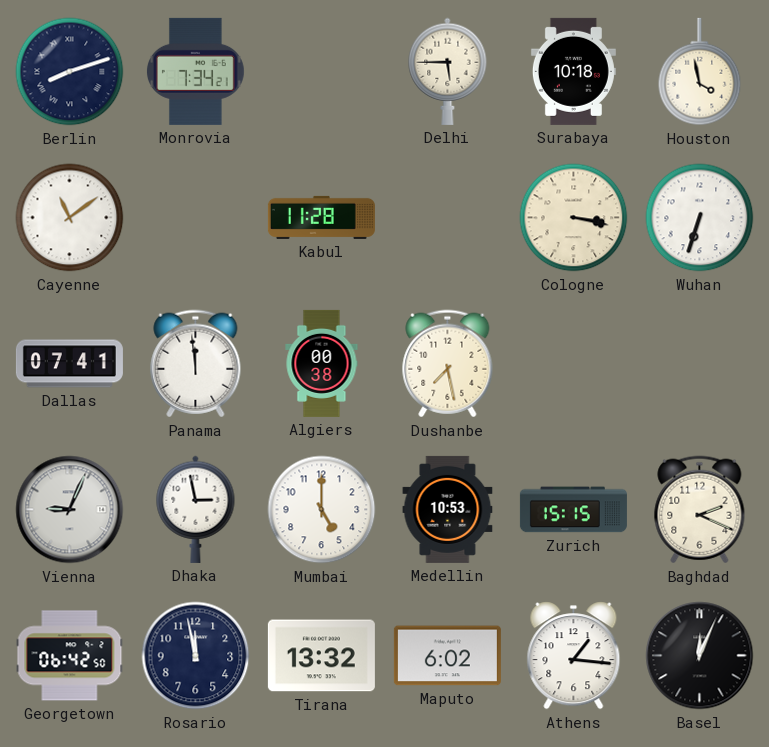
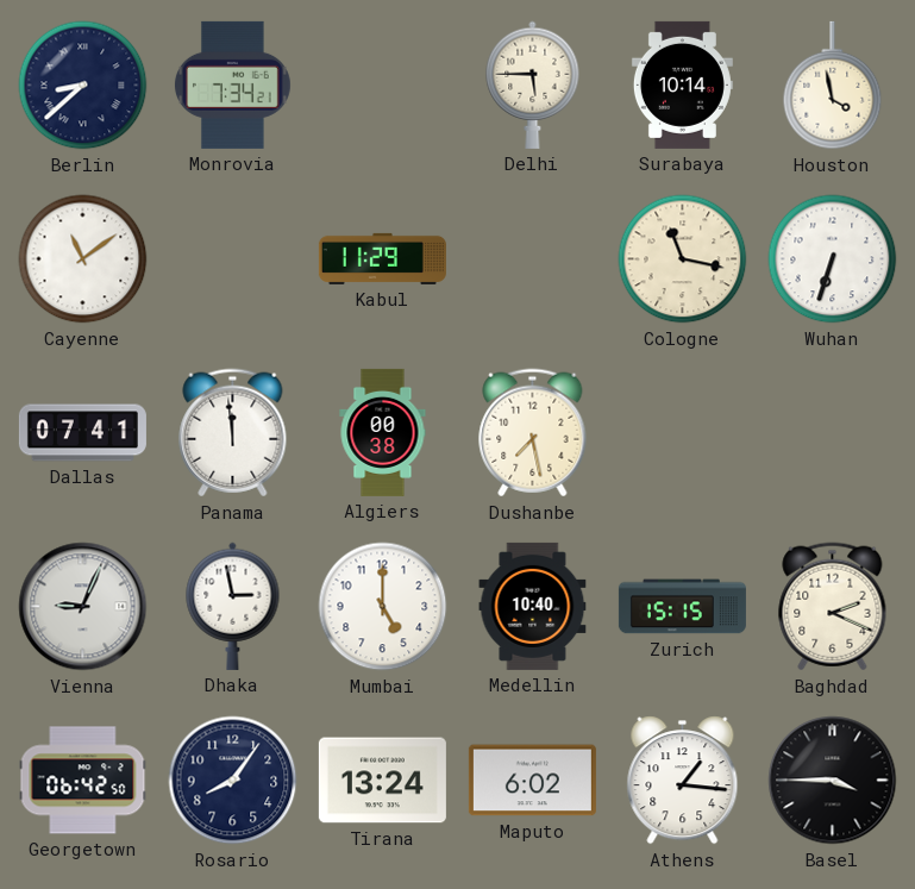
Berlin: 8:12 -> 8:38
Surabaya: 10:18 -> 10:14
Kabul: 11:28 -> 11:29
Cologne: 3:17 -> 11:17
Medellin: 10:53 -> 10:40
Rosario: 11:58 -> 8:06
Tirana: 13:32 -> 13:24
Basel: 12:04 -> 3:45
